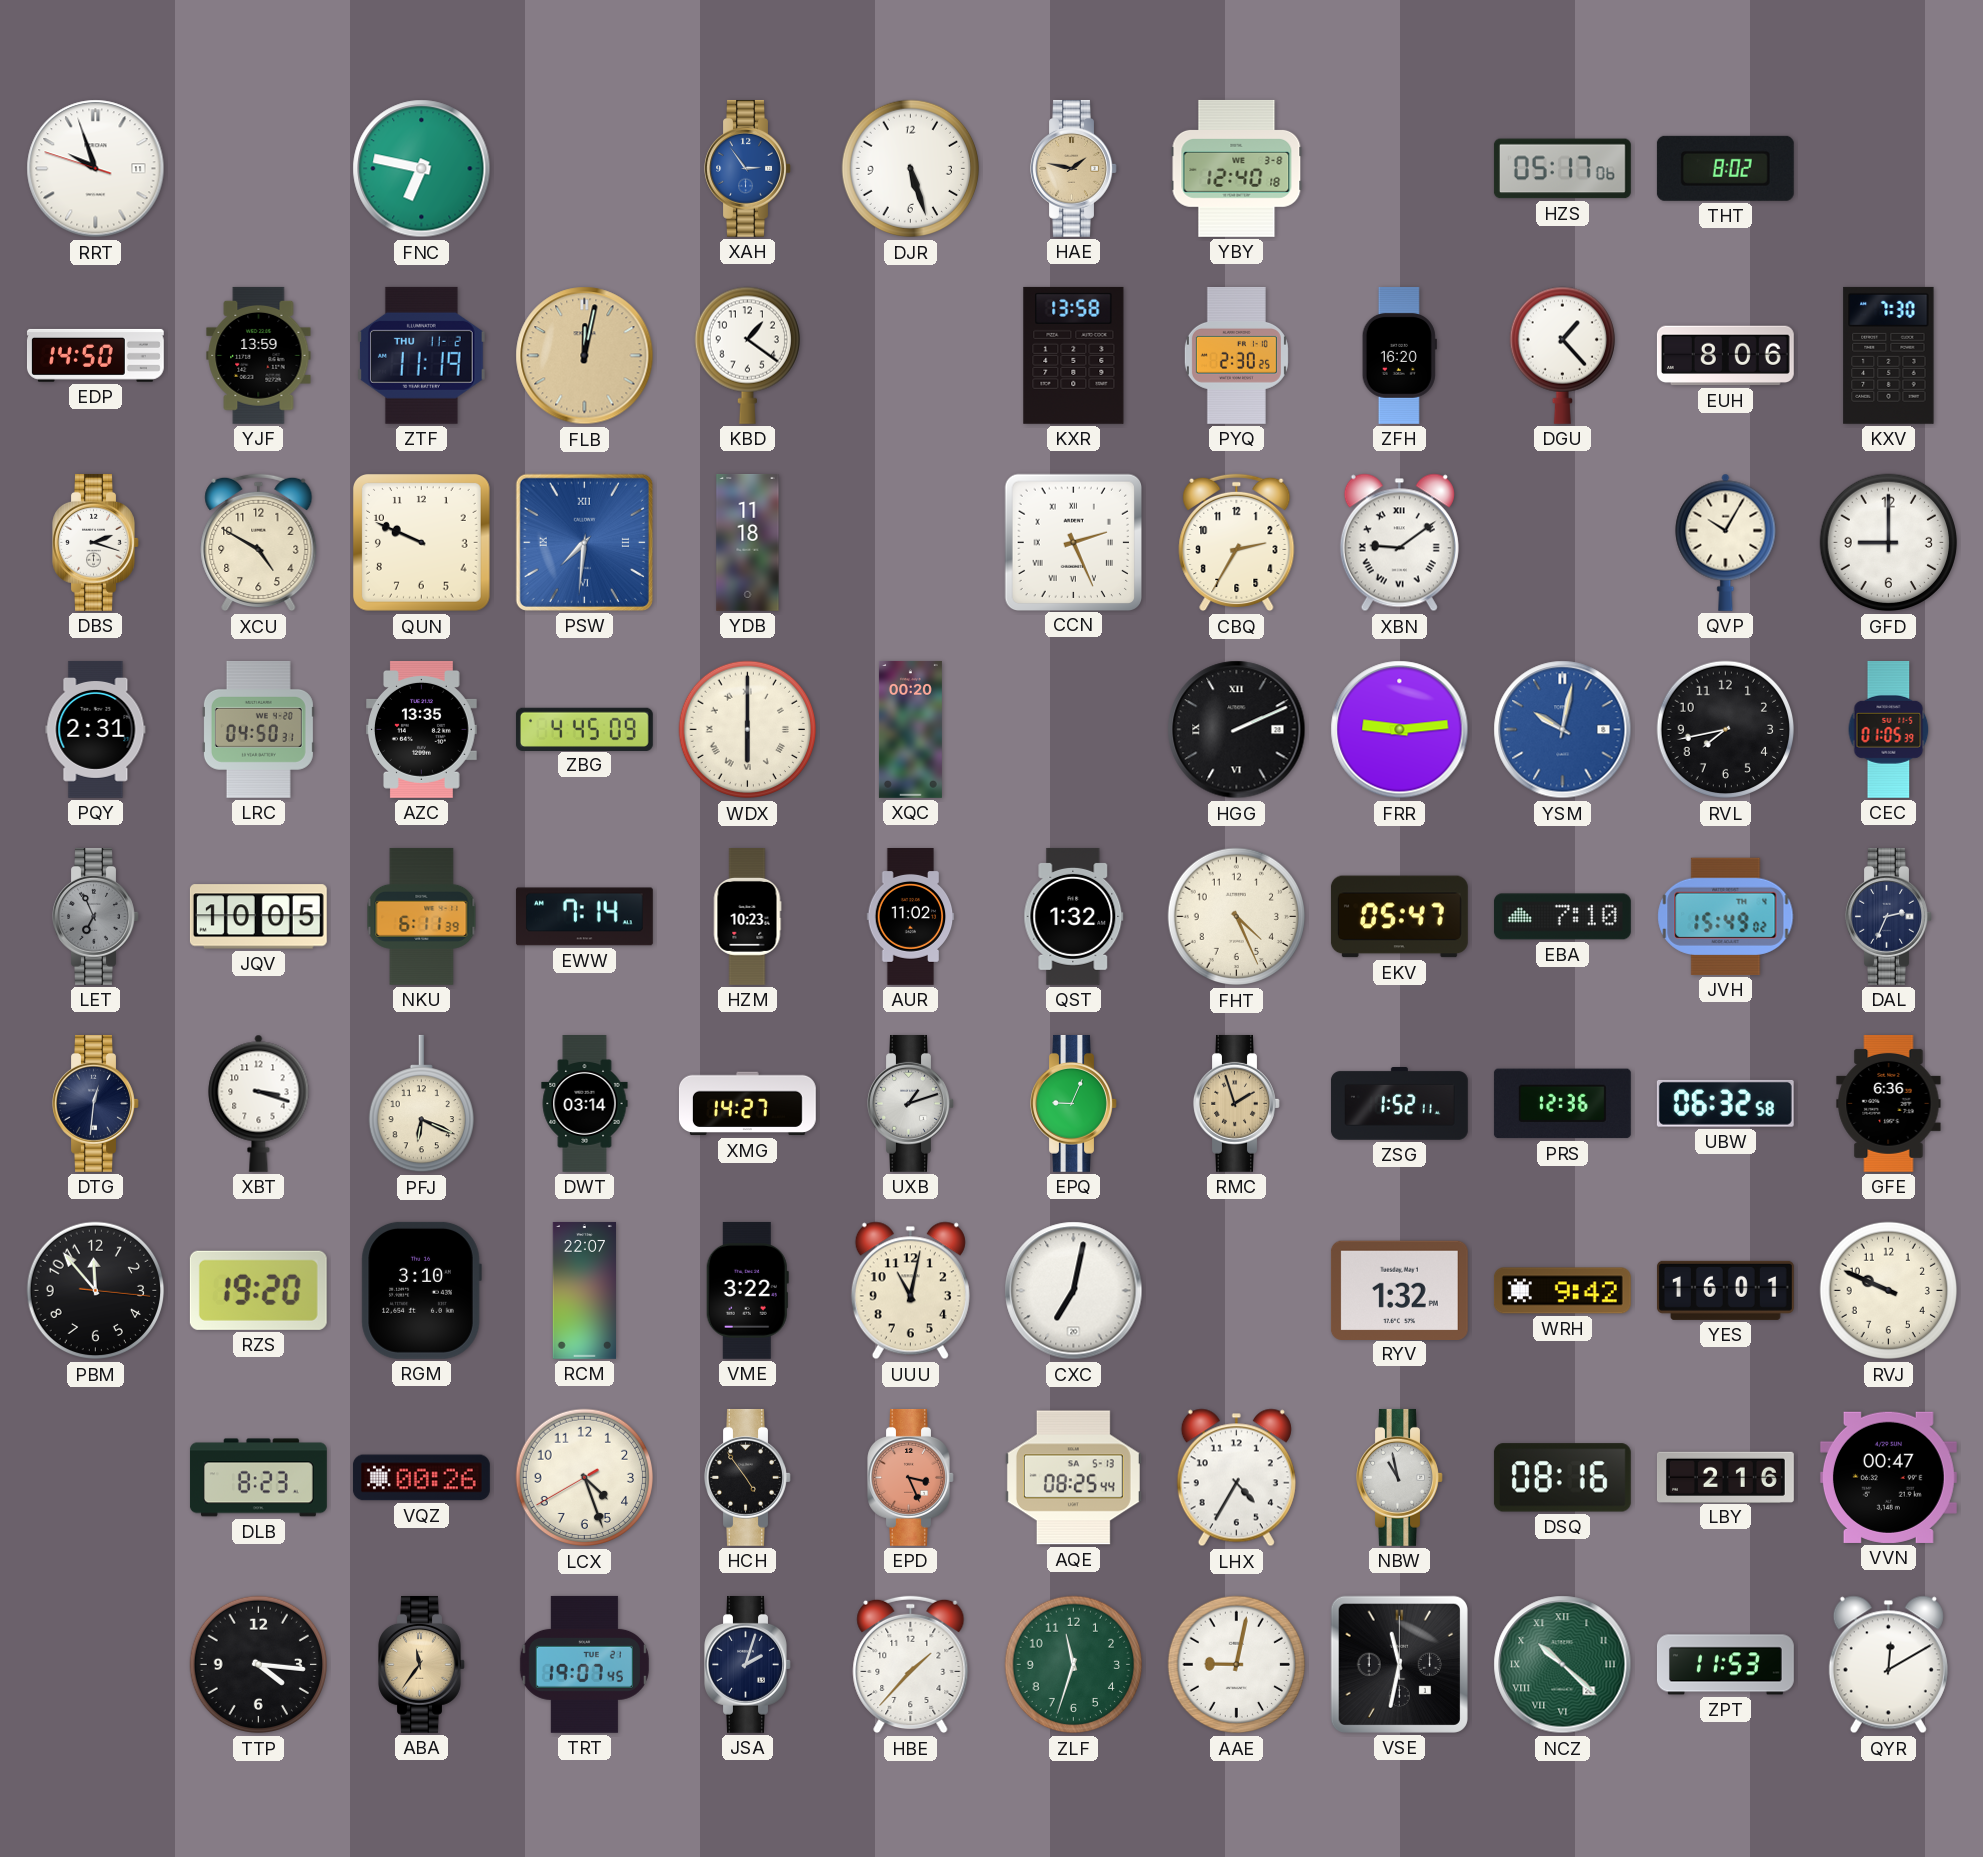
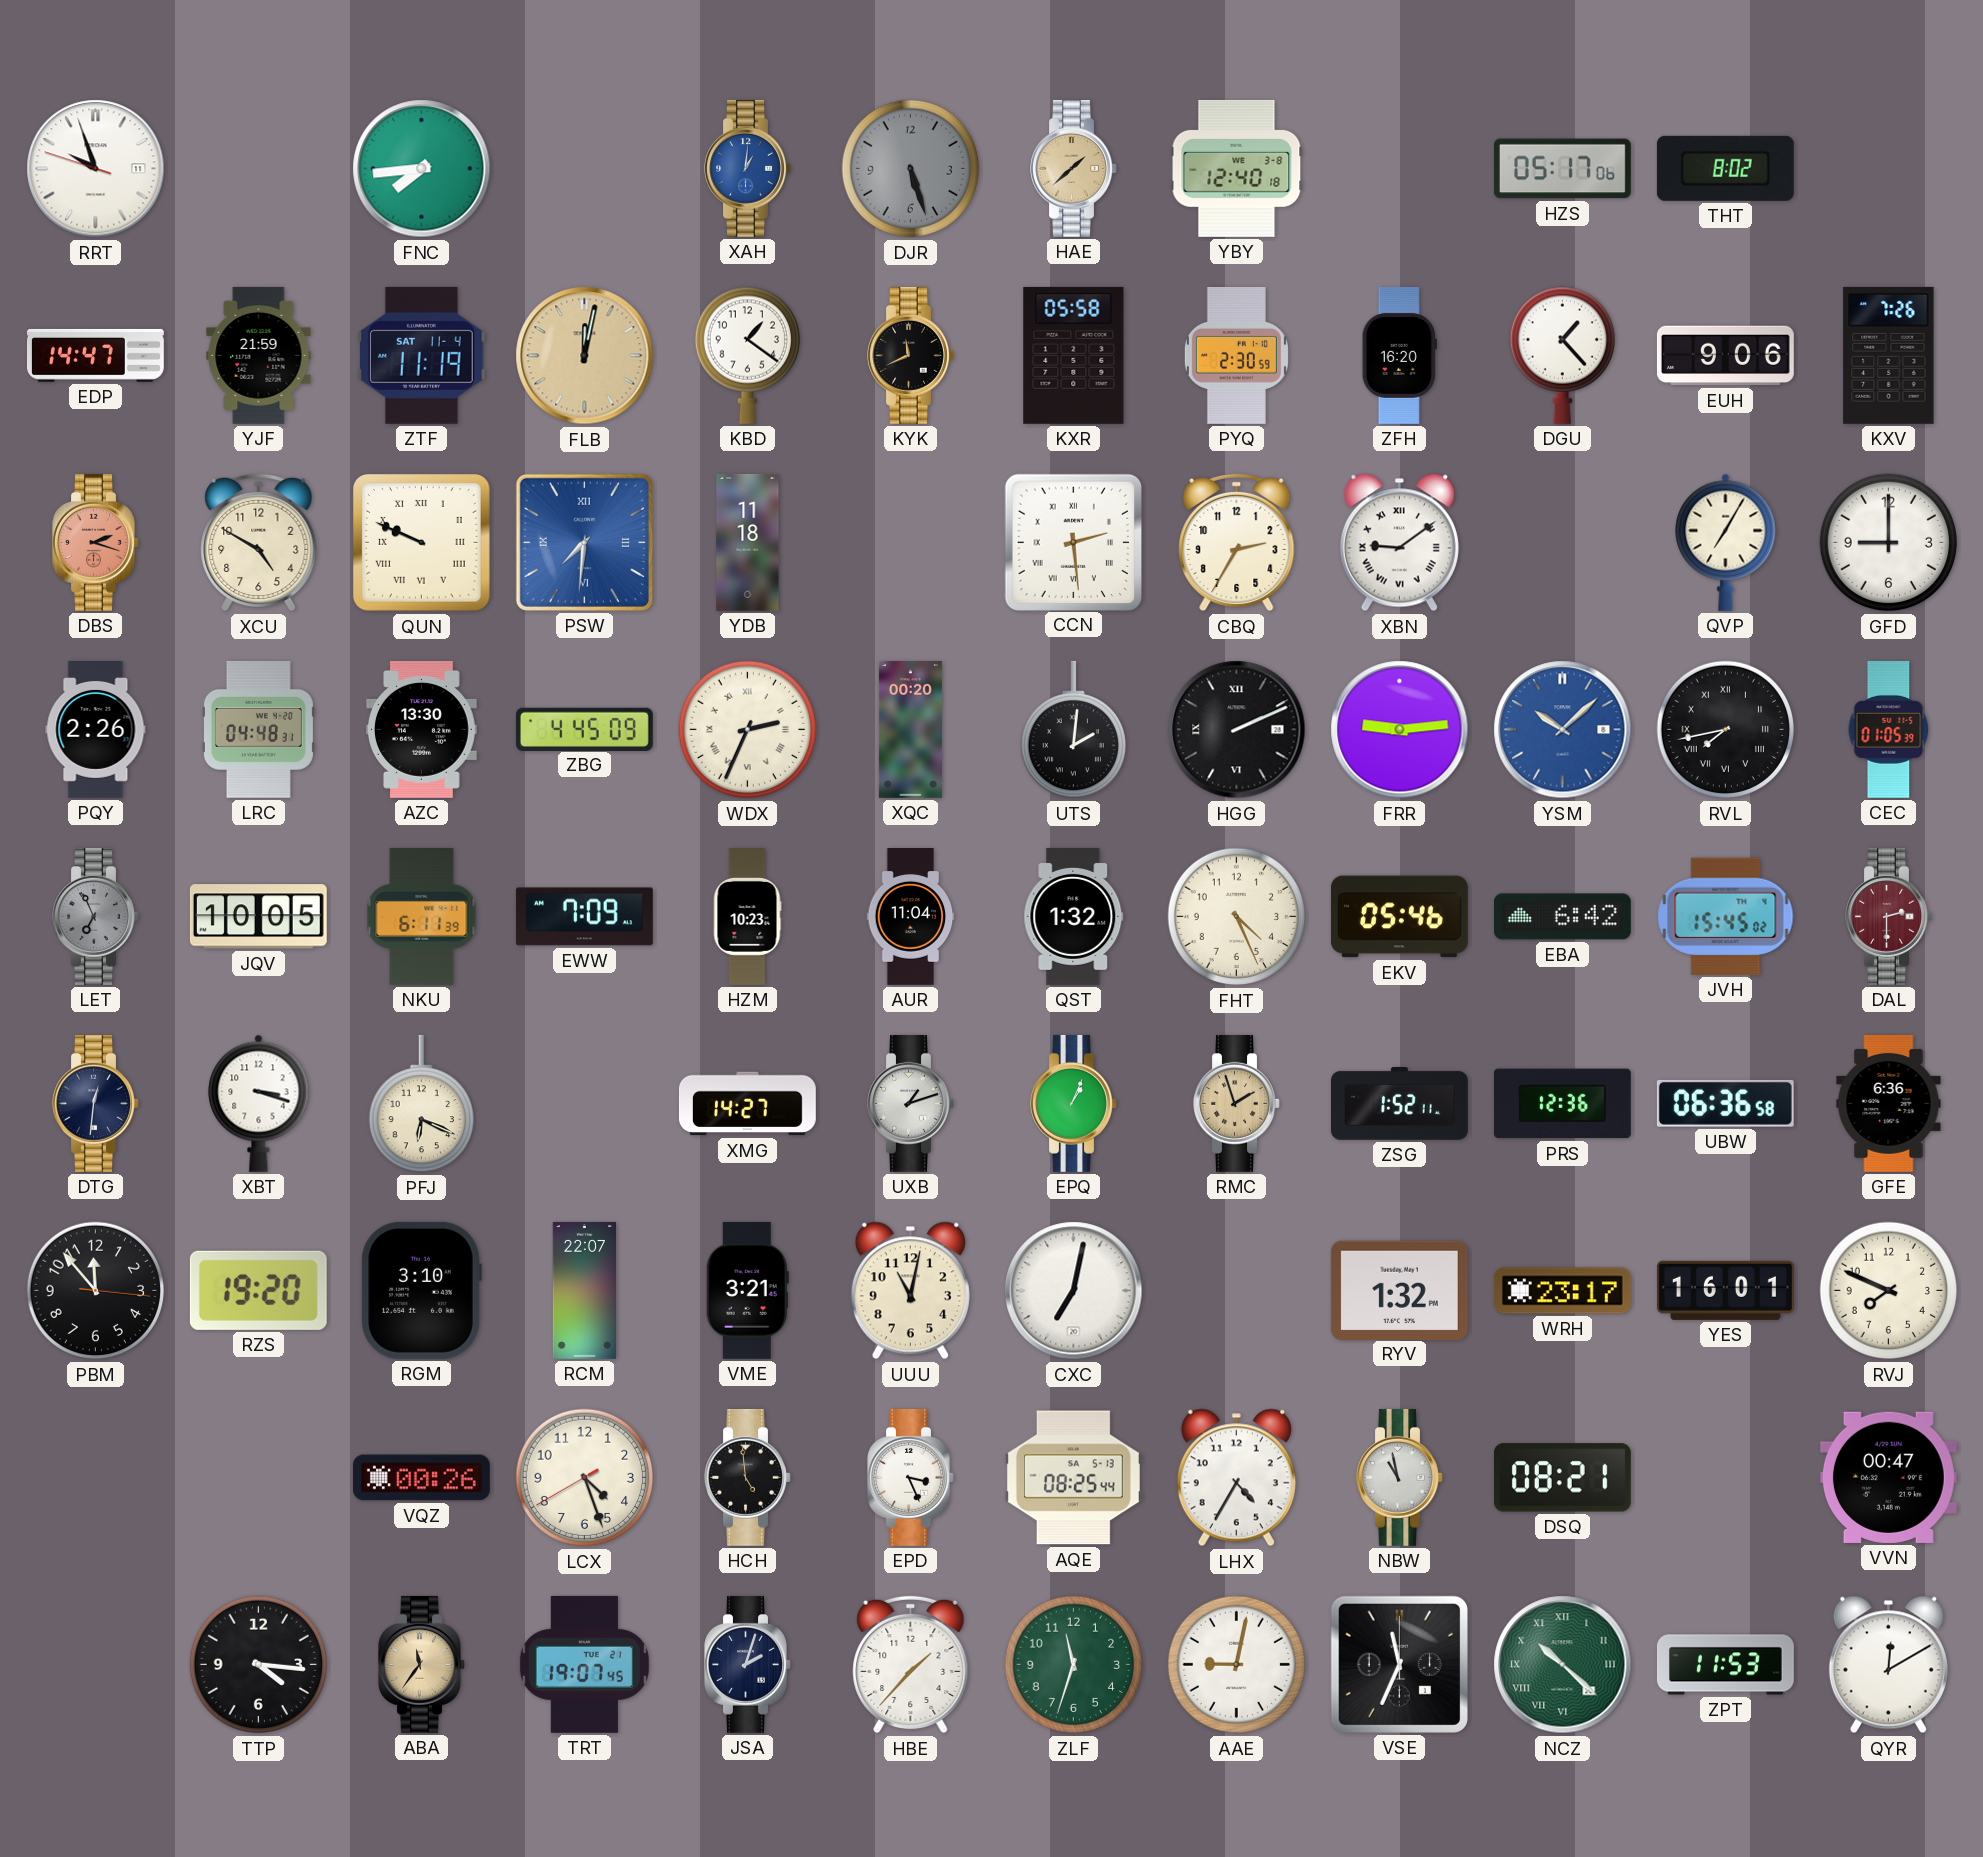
FNC: 6:47 -> 7:44
XAH: 2:54 -> 1:01
DJR dial: white -> grey
HAE: 1:47 -> 1:38
EDP: 14:50 -> 14:47
YJF: 13:59 -> 21:59
ZTF date: THU 11-2 -> SAT 11-4
KYK: none -> 11:41
KXR: 13:58 -> 05:58
PYQ: 2:30:25 -> 2:30:59
EUH: 8:06 -> 9:06
KXV: 7:30 -> 7:26
DBS dial: white -> salmon
QUN numerals: Arabic -> Roman
CCN: 2:26 -> 2:29
QVP: 10:05 -> 7:05
PQY: 2:31 -> 2:26
LRC: 04:50 -> 04:48
AZC: 13:35 -> 13:30
WDX: 6:00 -> 2:34
UTS: none -> 2:01
YSM: 10:02 -> 10:08
RVL numerals: Arabic -> Roman
EWW: 7:14 -> 7:09
AUR: 11:02 -> 11:04
EKV: 05:47 -> 05:46
EBA: 7:10 -> 6:42
JVH: 15:49 -> 15:45
DAL: 2:34 -> 2:30
DAL dial: navy -> burgundy
DWT: 03:14 -> none
EPQ: 9:04 -> 1:04
UBW: 06:32 -> 06:36
VME: 3:22 -> 3:21
WRH: 9:42 -> 23:17
RVJ: 9:49 -> 7:49
DLB: 8:23 -> none
HCH: 4:54 -> 4:59
EPD dial: salmon -> white
DSQ: 08:16 -> 08:21
LBY: 2:16 -> none
VSE: 11:32 -> 11:34
